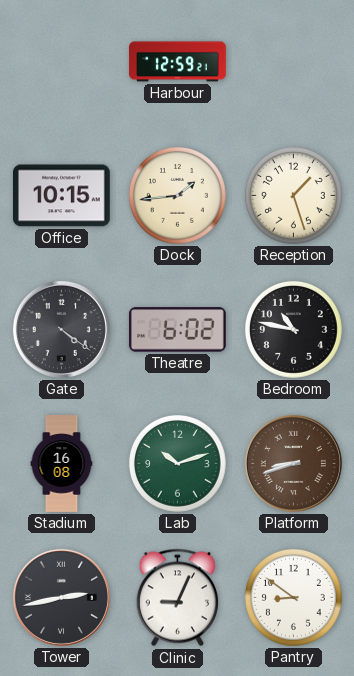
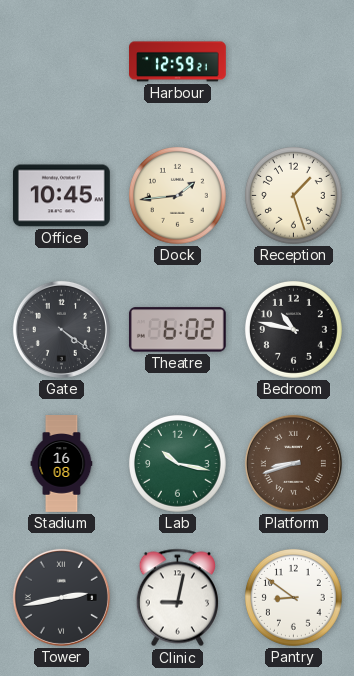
Office: 10:15 -> 10:45
Lab: 10:12 -> 10:17
Clinic: 9:04 -> 9:02
